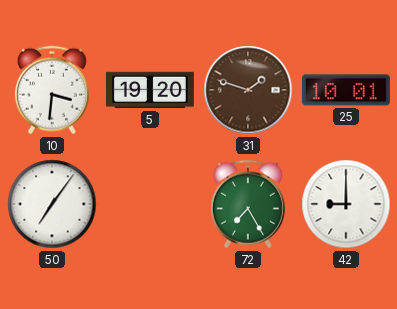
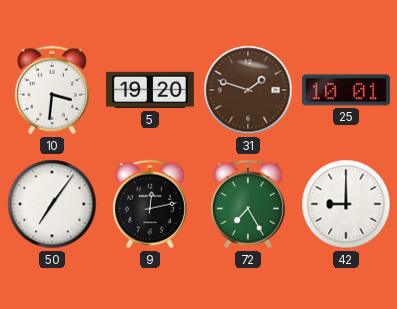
9: none -> 12:13
